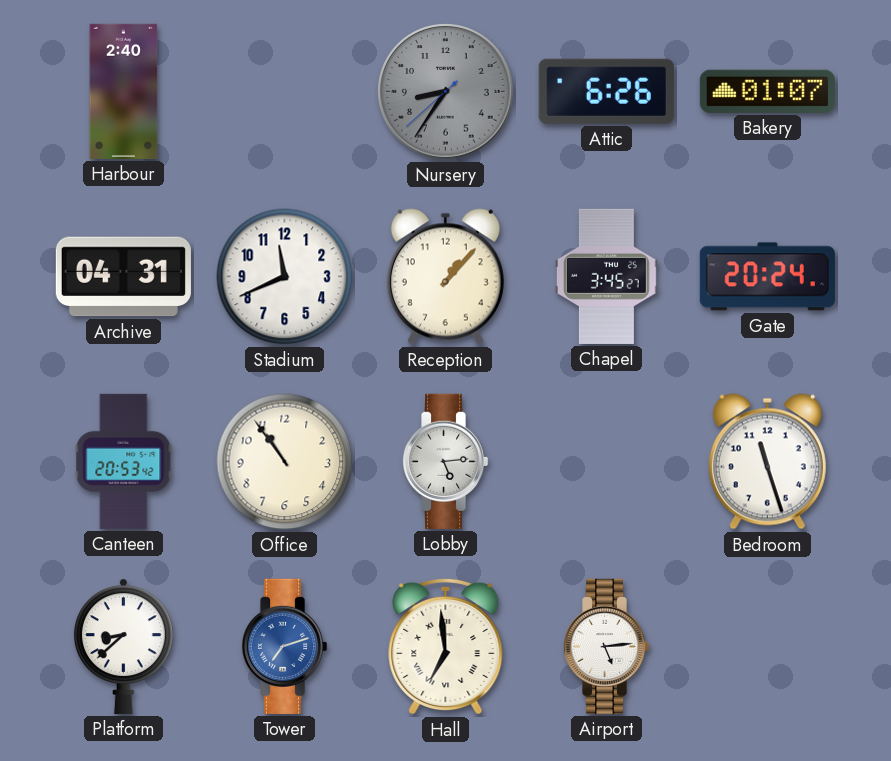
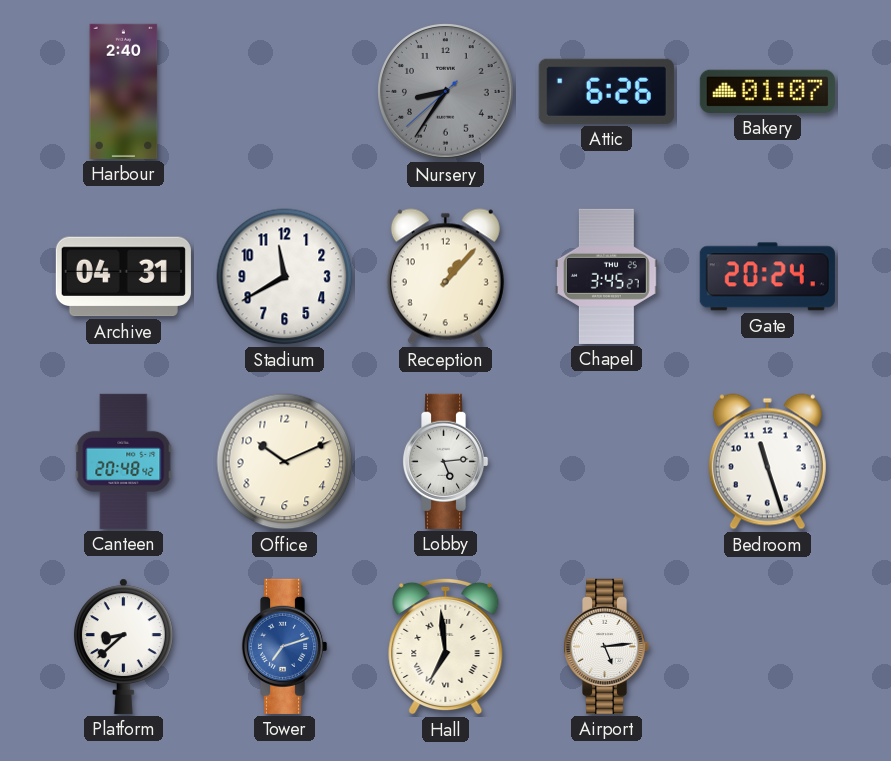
Stadium: 11:41 -> 11:40
Canteen: 20:53 -> 20:48
Office: 10:54 -> 10:11
